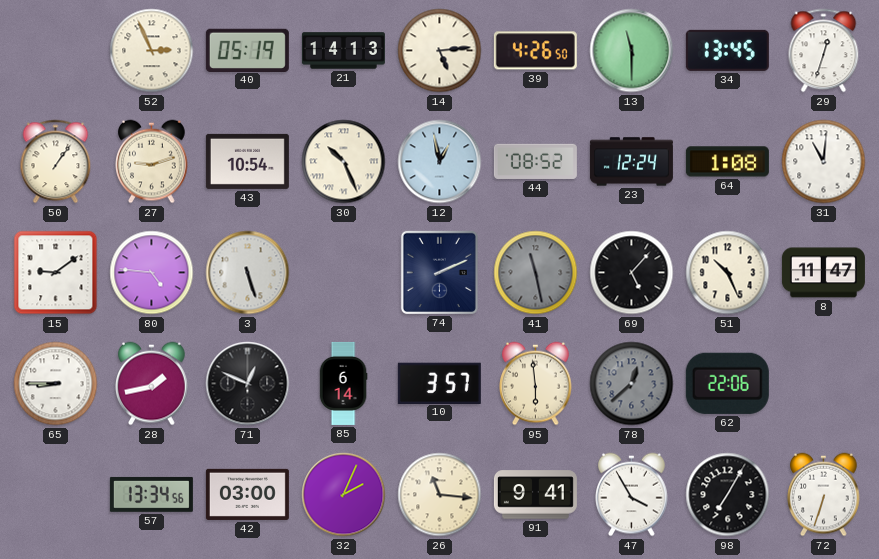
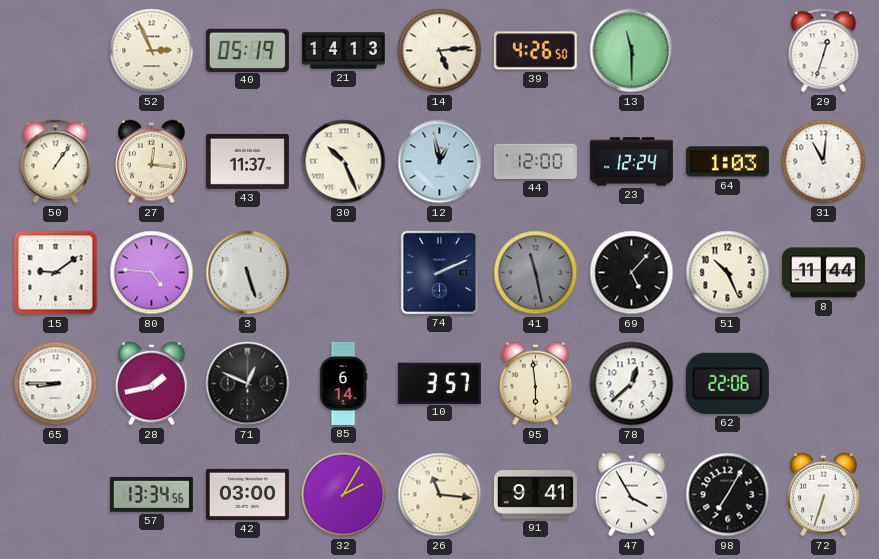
34: 13:45 -> none
27: 9:12 -> 12:16
43: 10:54 -> 11:37
44: 08:52 -> 12:00
64: 1:08 -> 1:03
8: 11:47 -> 11:44
78 dial: grey -> white
32: 2:04 -> 2:05
